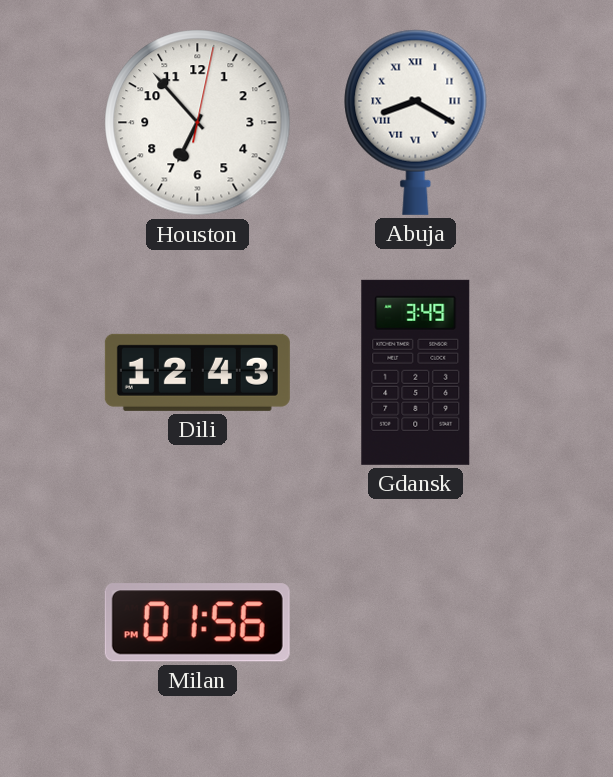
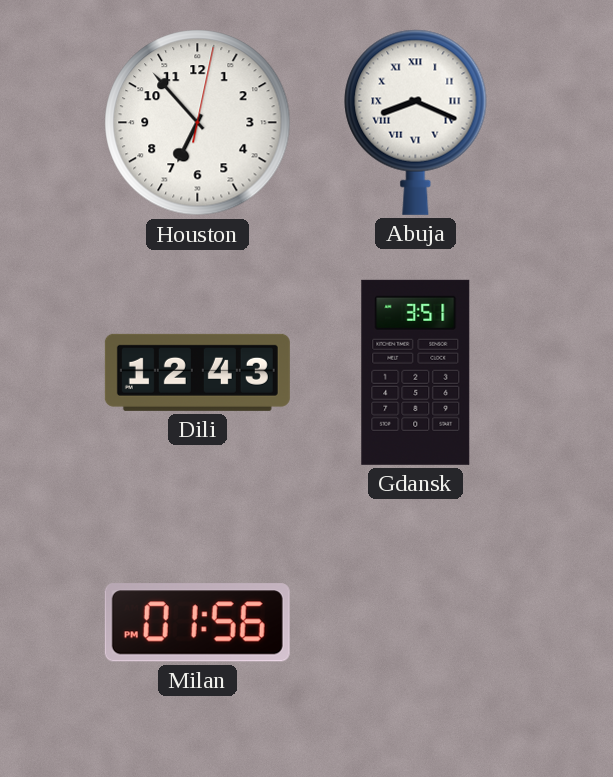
Abuja: 8:20 -> 8:19
Gdansk: 3:49 -> 3:51
